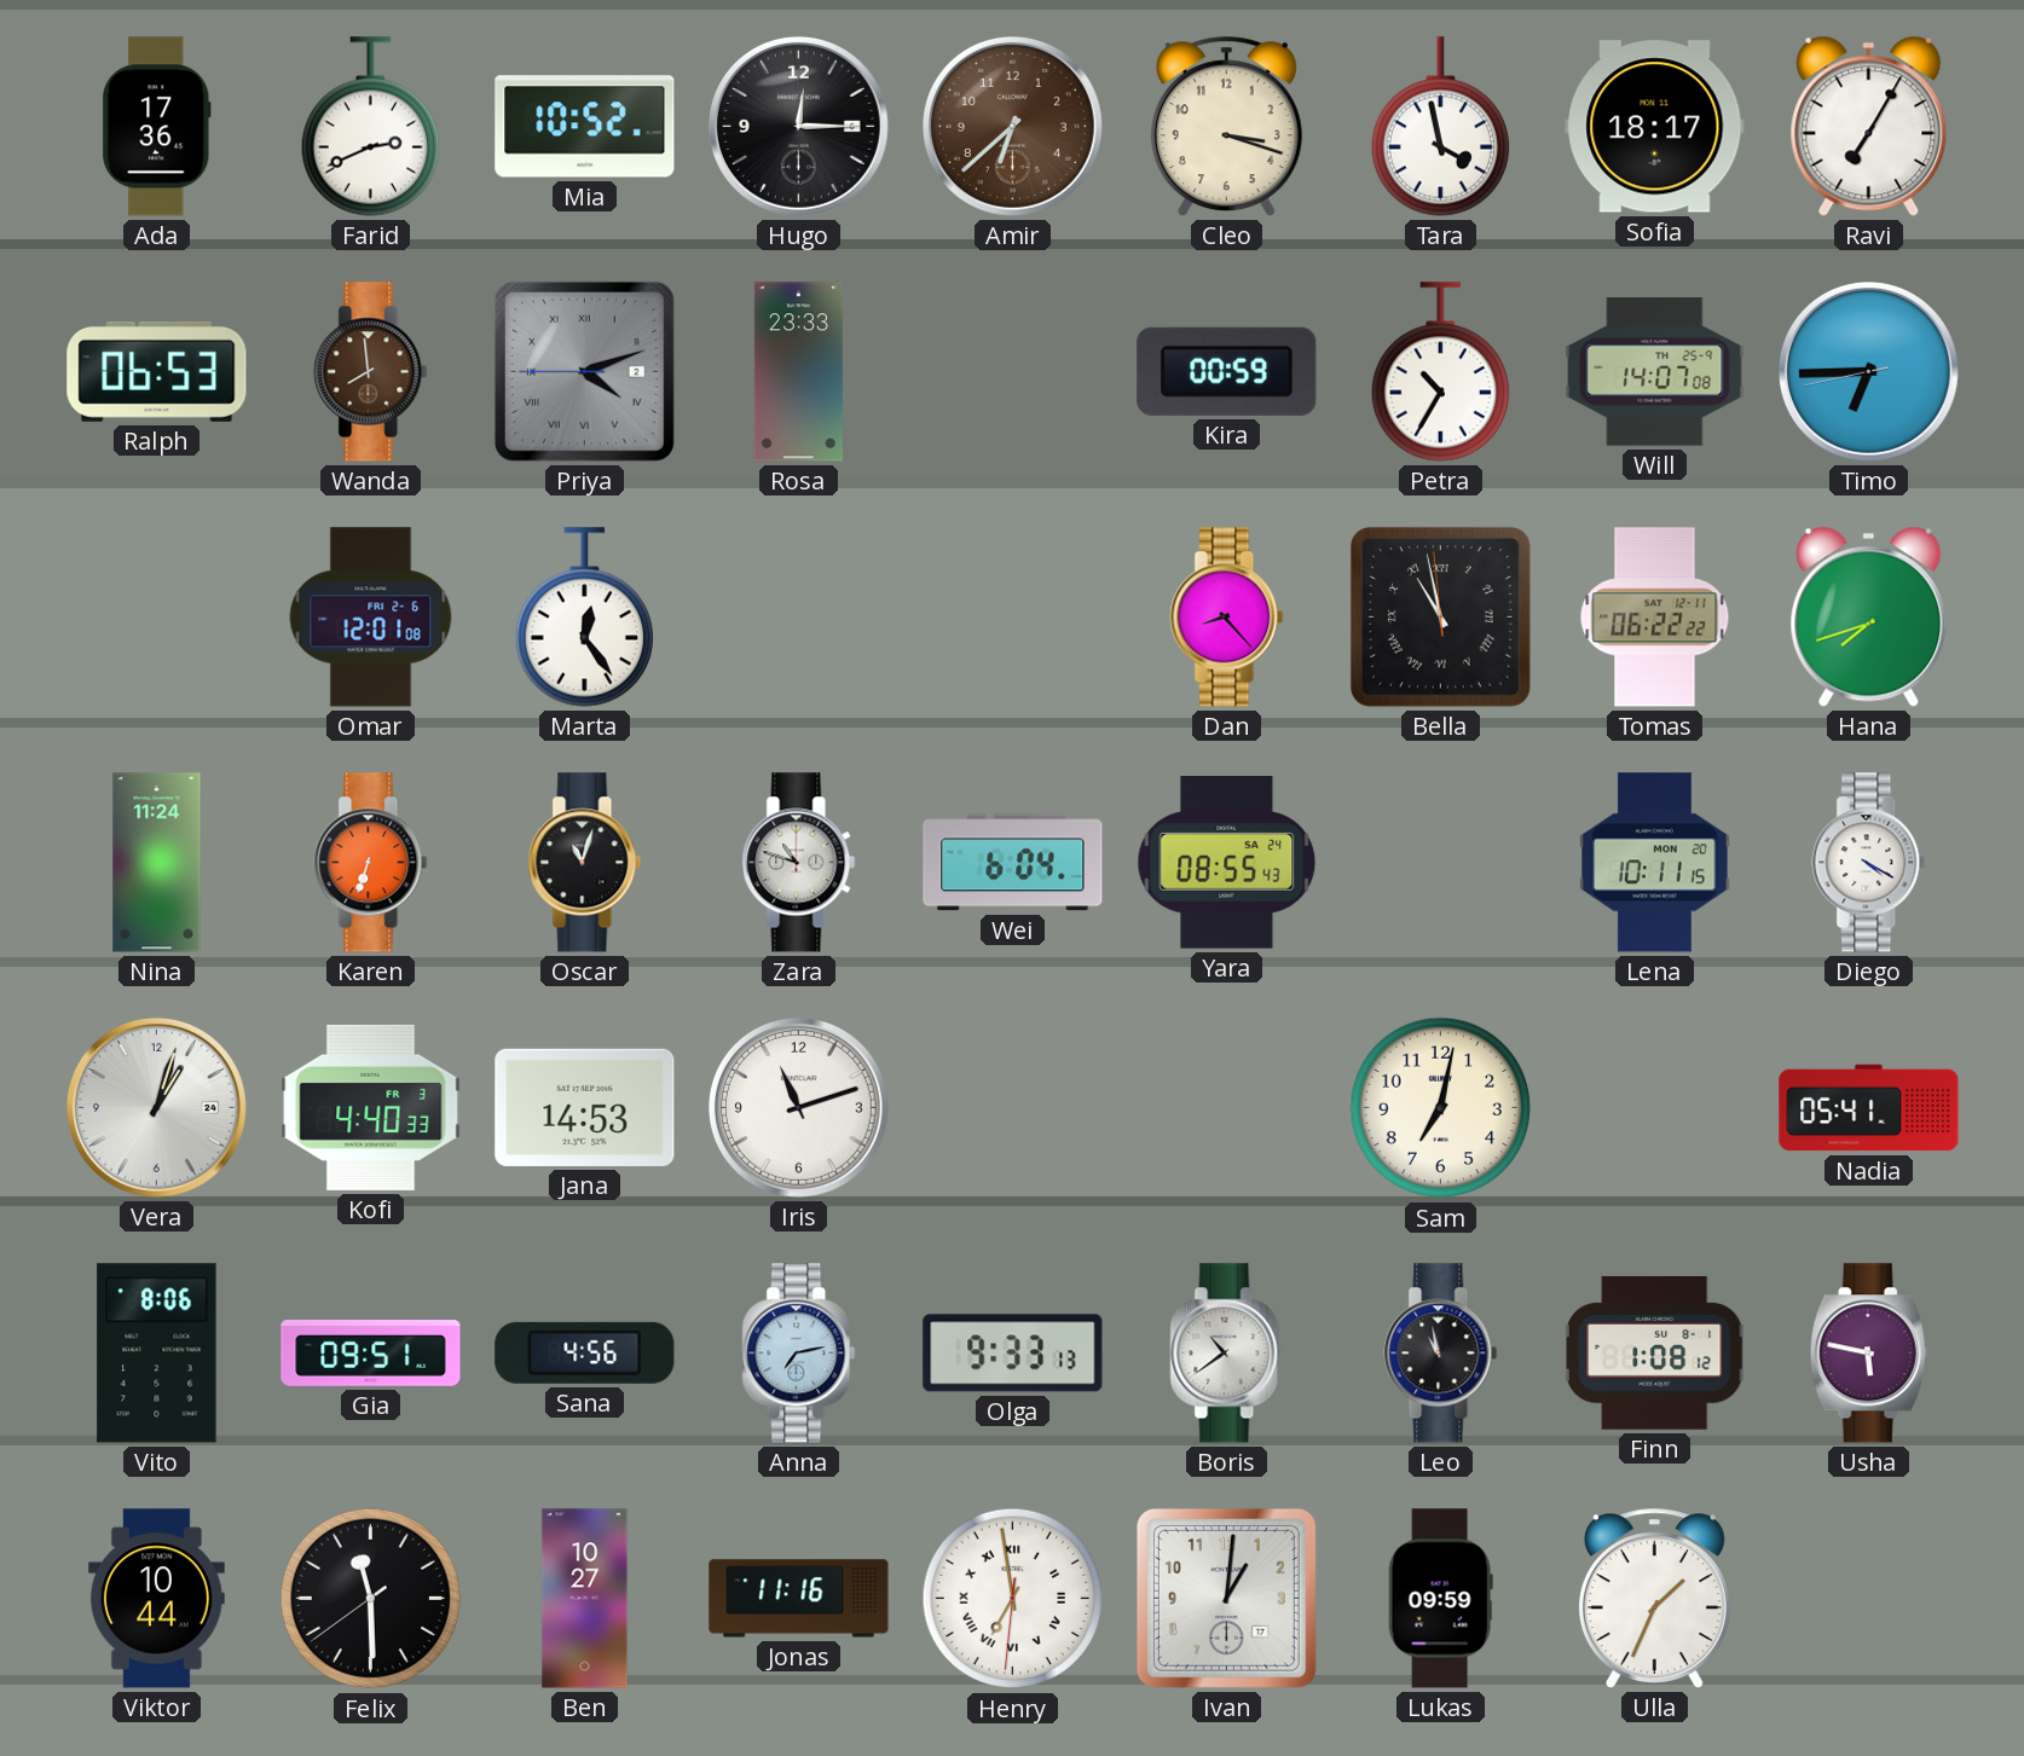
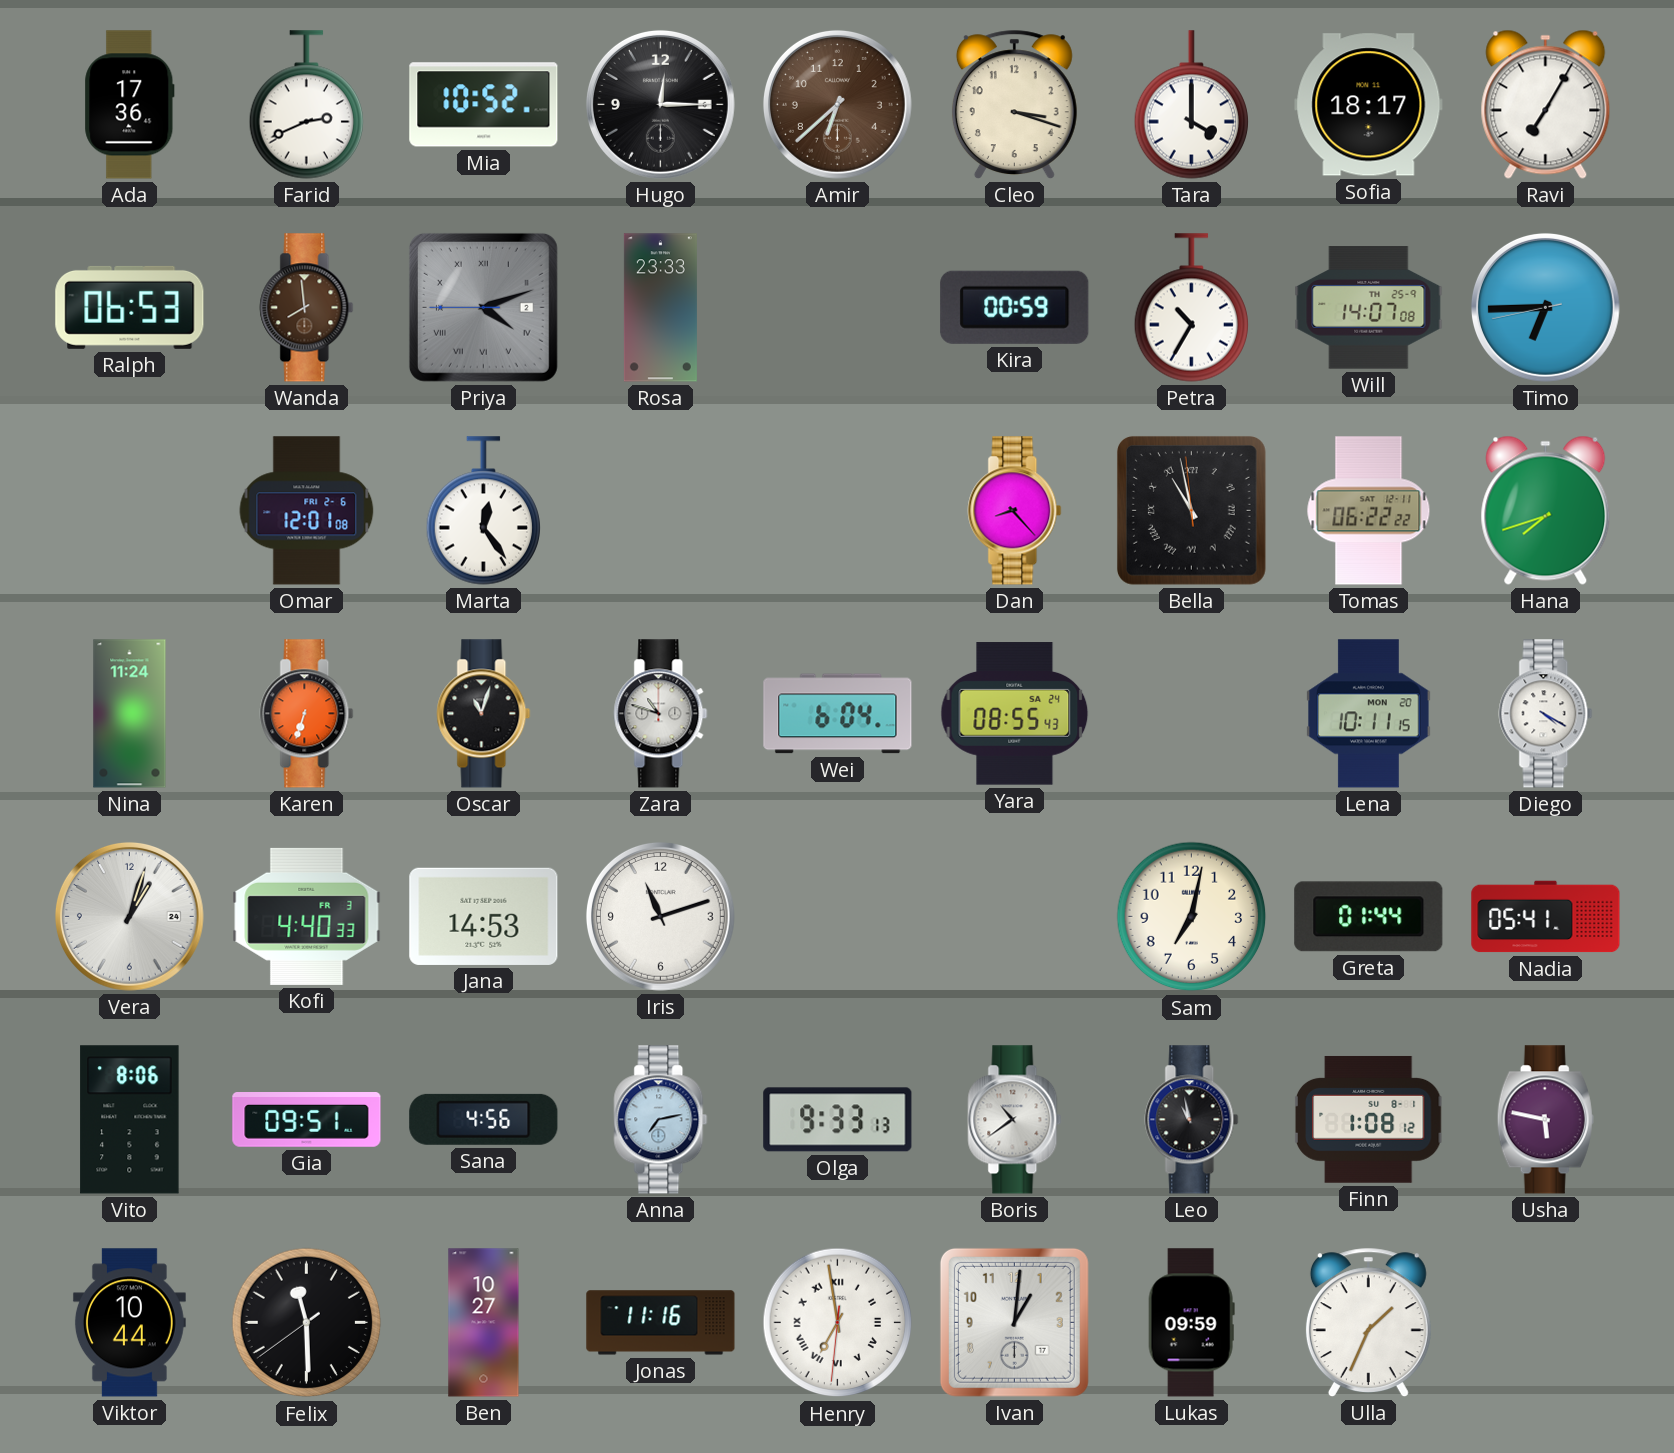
Tara: 3:58 -> 4:00
Greta: none -> 01:44
